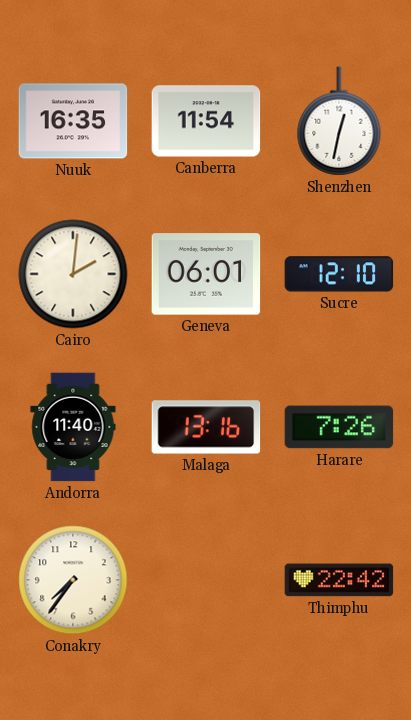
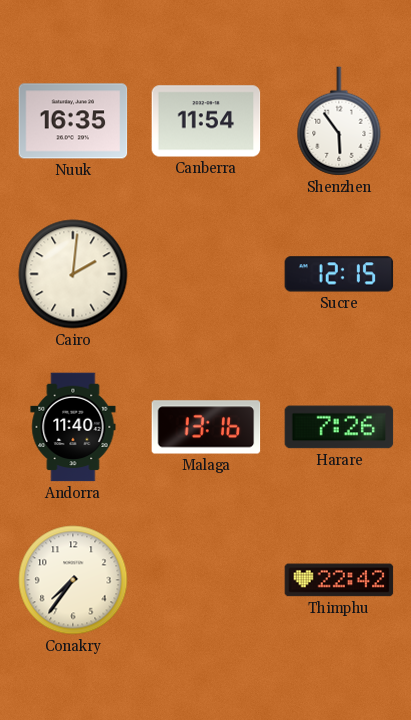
Shenzhen: 12:32 -> 5:54
Geneva: 06:01 -> none
Sucre: 12:10 -> 12:15
